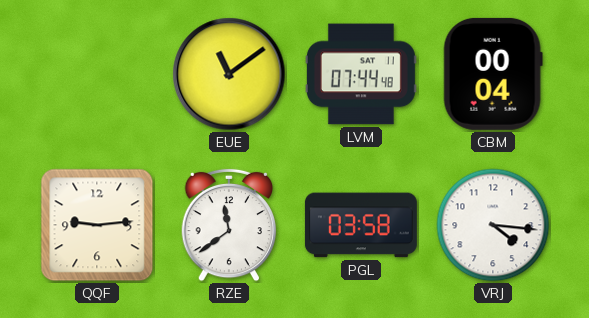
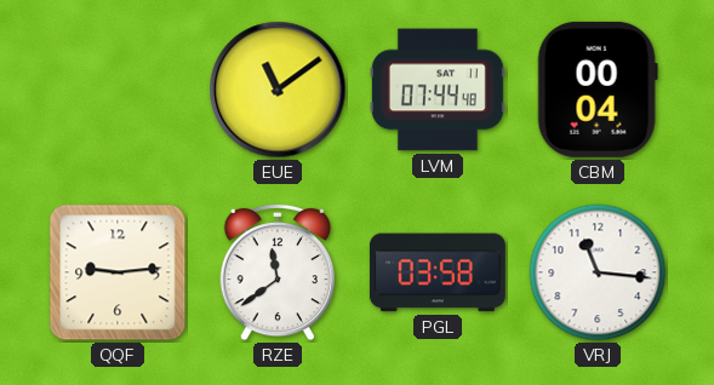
VRJ: 4:16 -> 11:16
